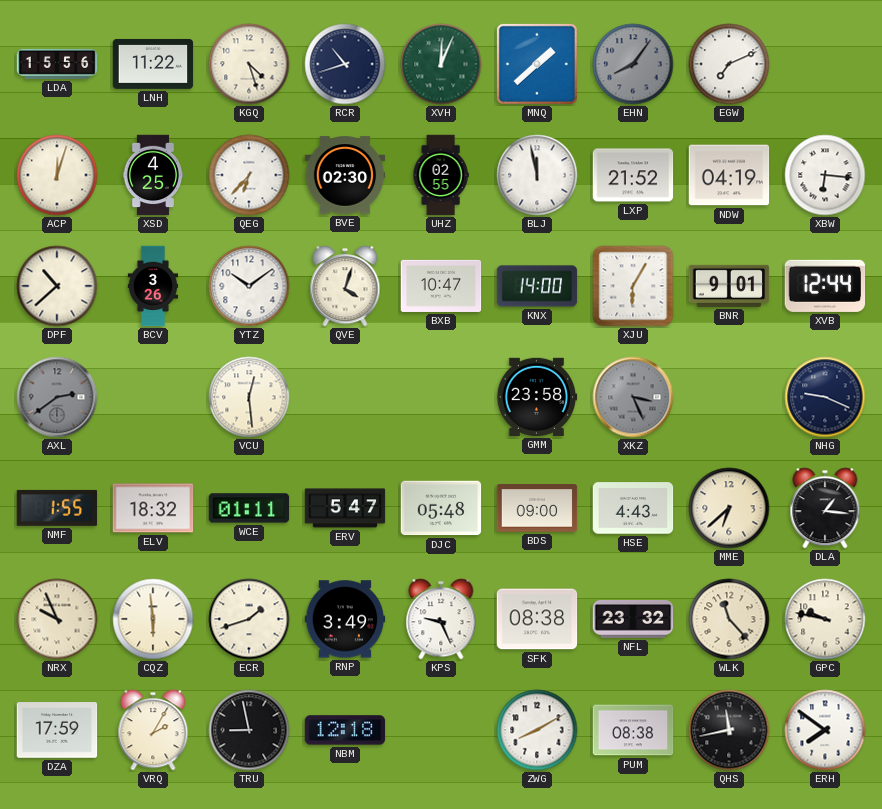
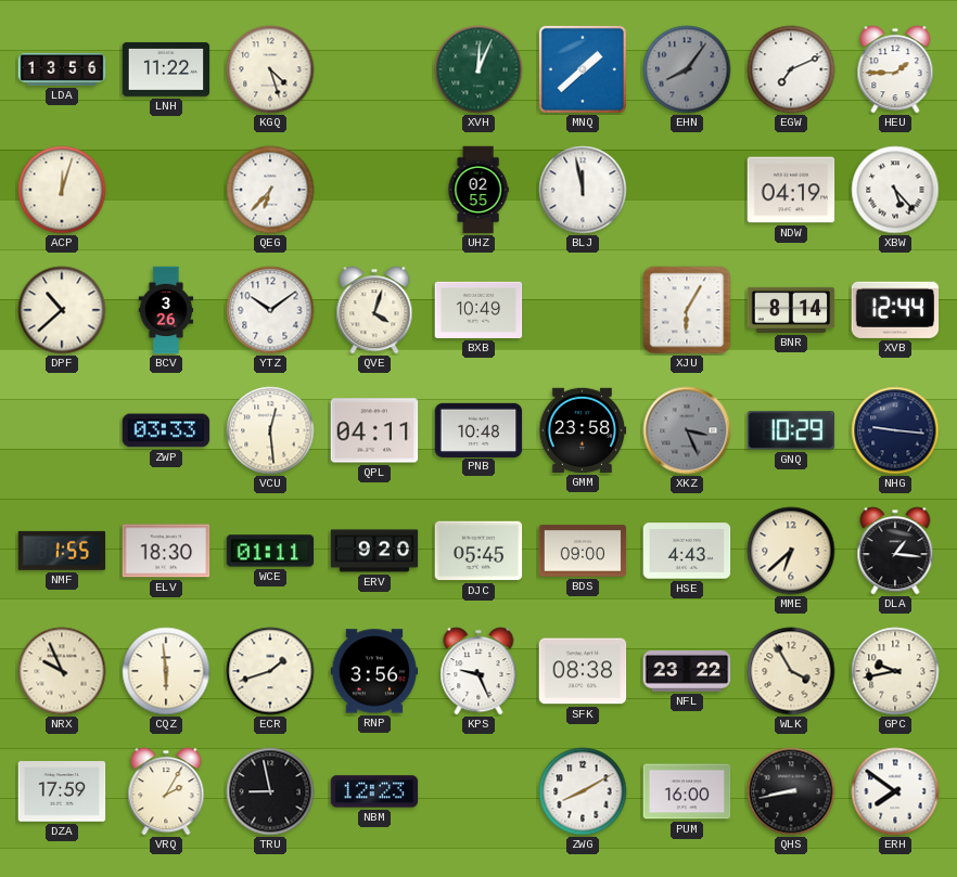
LDA: 15:56 -> 13:56
RCR: 10:42 -> none
HEU: none -> 1:45
XSD: 4:25 -> none
BVE: 02:30 -> none
LXP: 21:52 -> none
XBW: 6:16 -> 5:23
BXB: 10:47 -> 10:49
KNX: 14:00 -> none
BNR: 9:01 -> 8:14
AXL: 2:39 -> none
ZWP: none -> 03:33
QPL: none -> 04:11
PNB: none -> 10:48
GNQ: none -> 10:29
NHG: 9:19 -> 9:16
ELV: 18:32 -> 18:30
ERV: 5:47 -> 9:20
DJC: 05:48 -> 05:45
RNP: 3:49 -> 3:56
NFL: 23:32 -> 23:22
WLK: 11:23 -> 3:55
GPC: 9:47 -> 9:43
NBM: 12:18 -> 12:23
PUM: 08:38 -> 16:00
QHS: 11:43 -> 8:43
